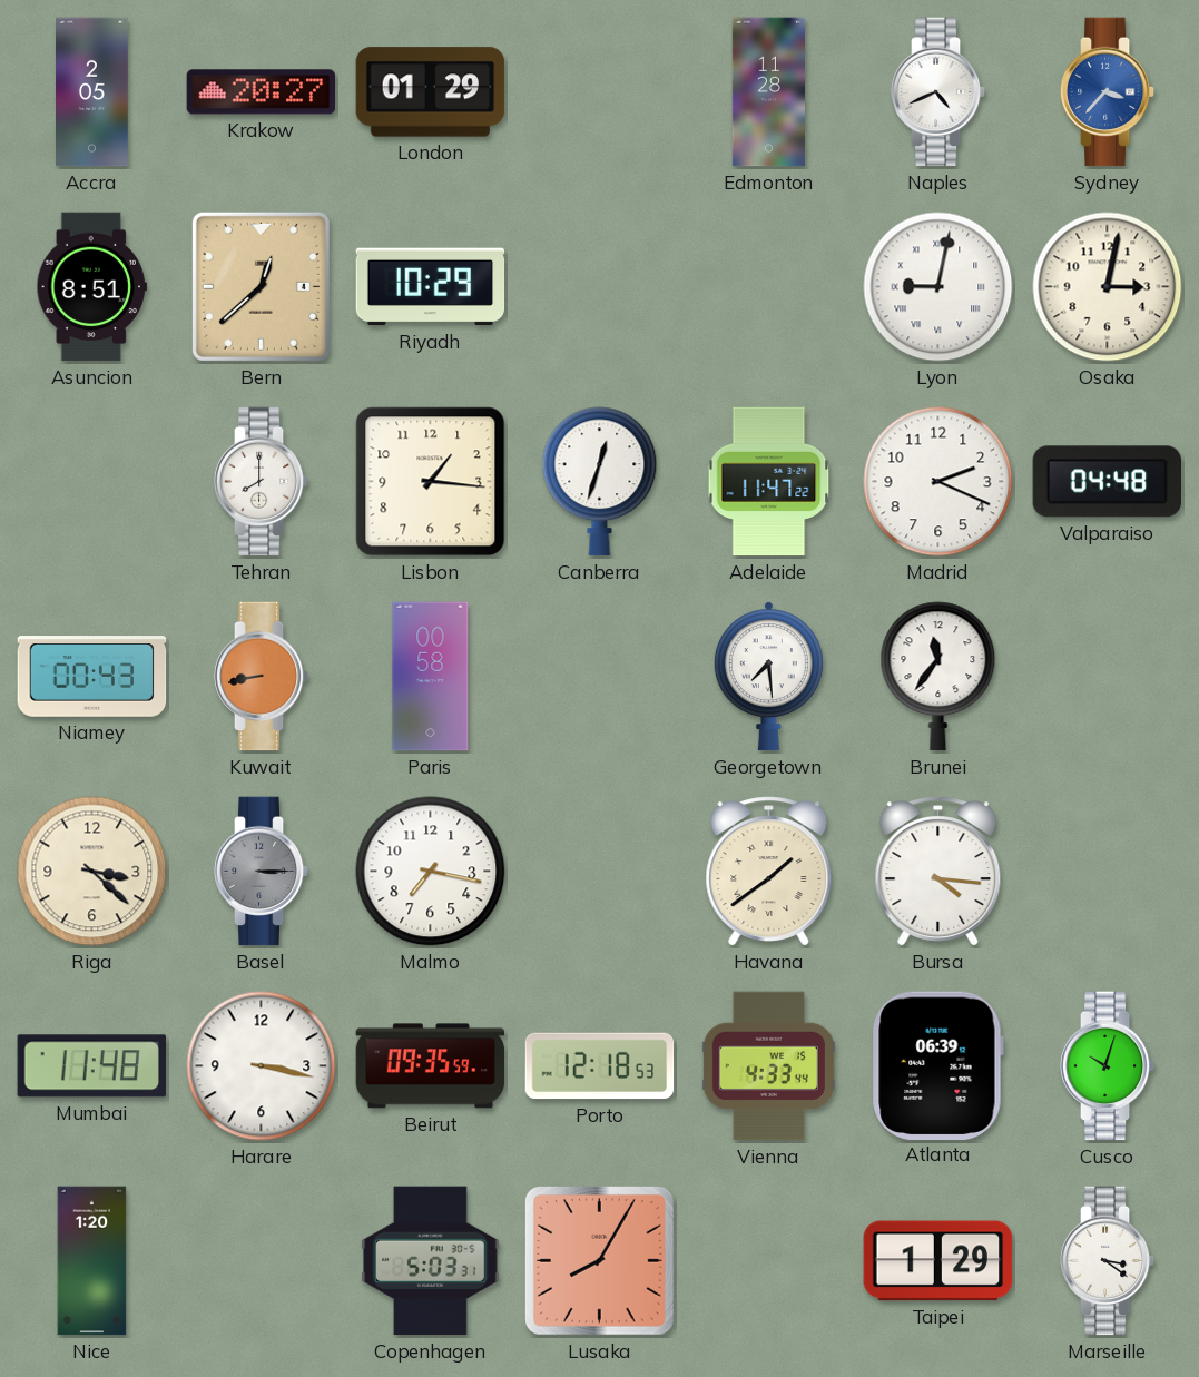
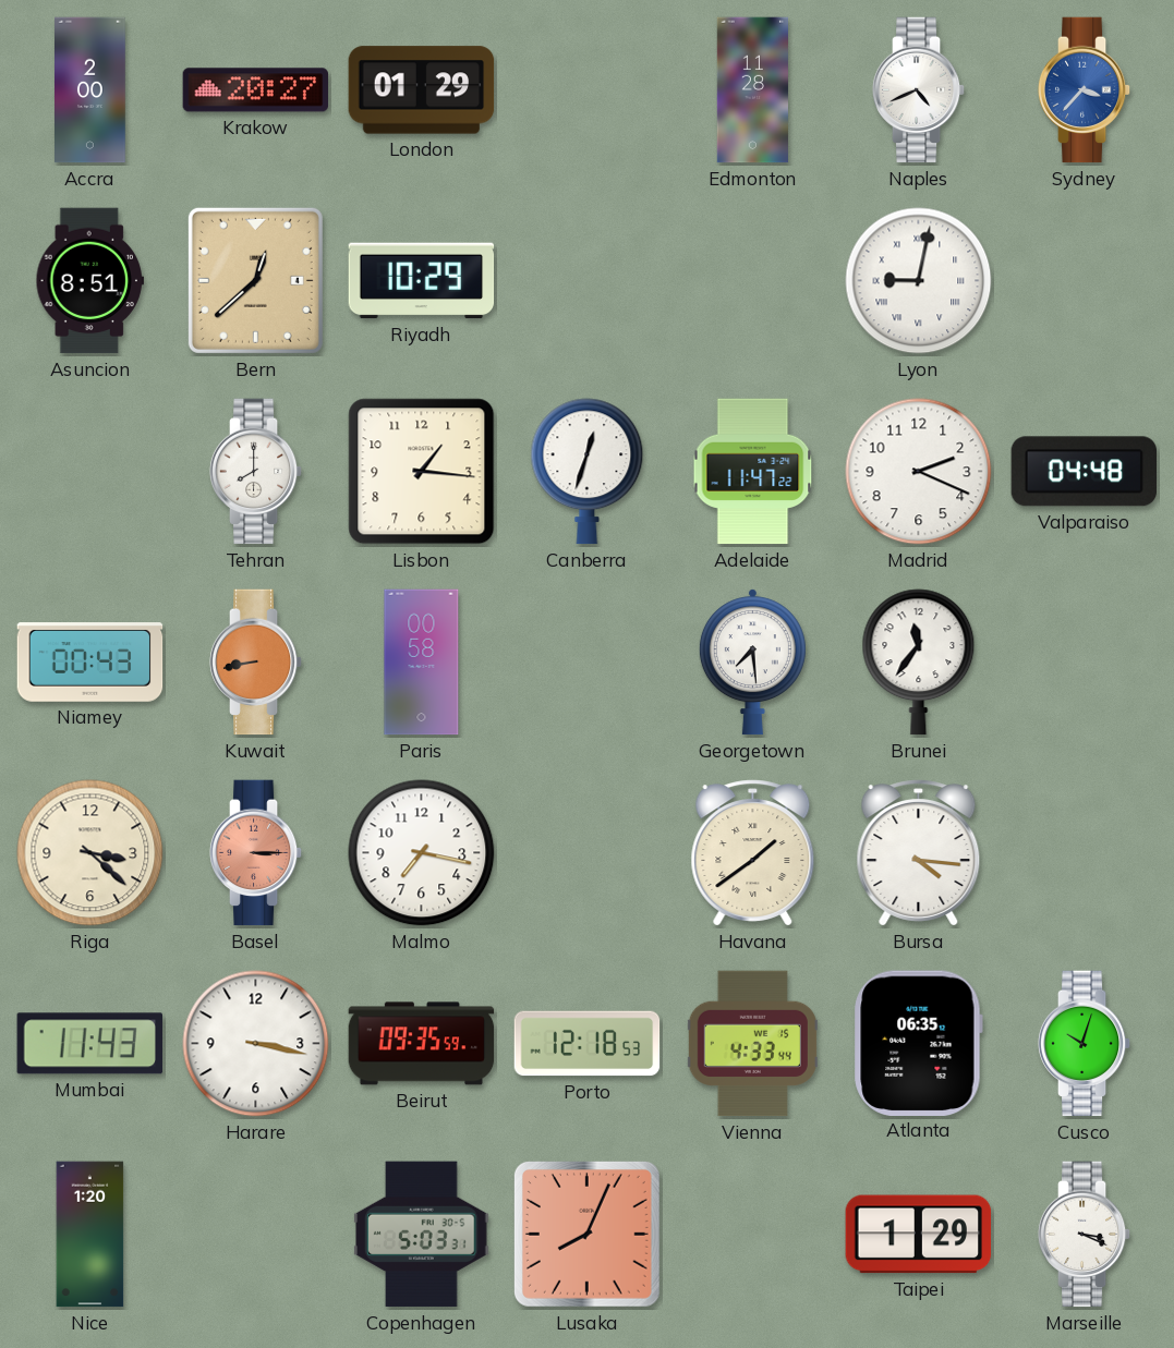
Accra: 2:05 -> 2:00
Osaka: 3:02 -> none
Basel dial: grey -> salmon
Mumbai: 11:48 -> 11:43
Atlanta: 06:39 -> 06:35
Lusaka: 8:05 -> 8:04
Marseille: 3:21 -> 3:19
